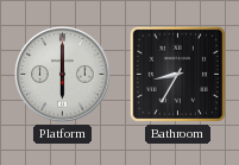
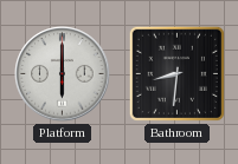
Bathroom: 8:35 -> 8:31
